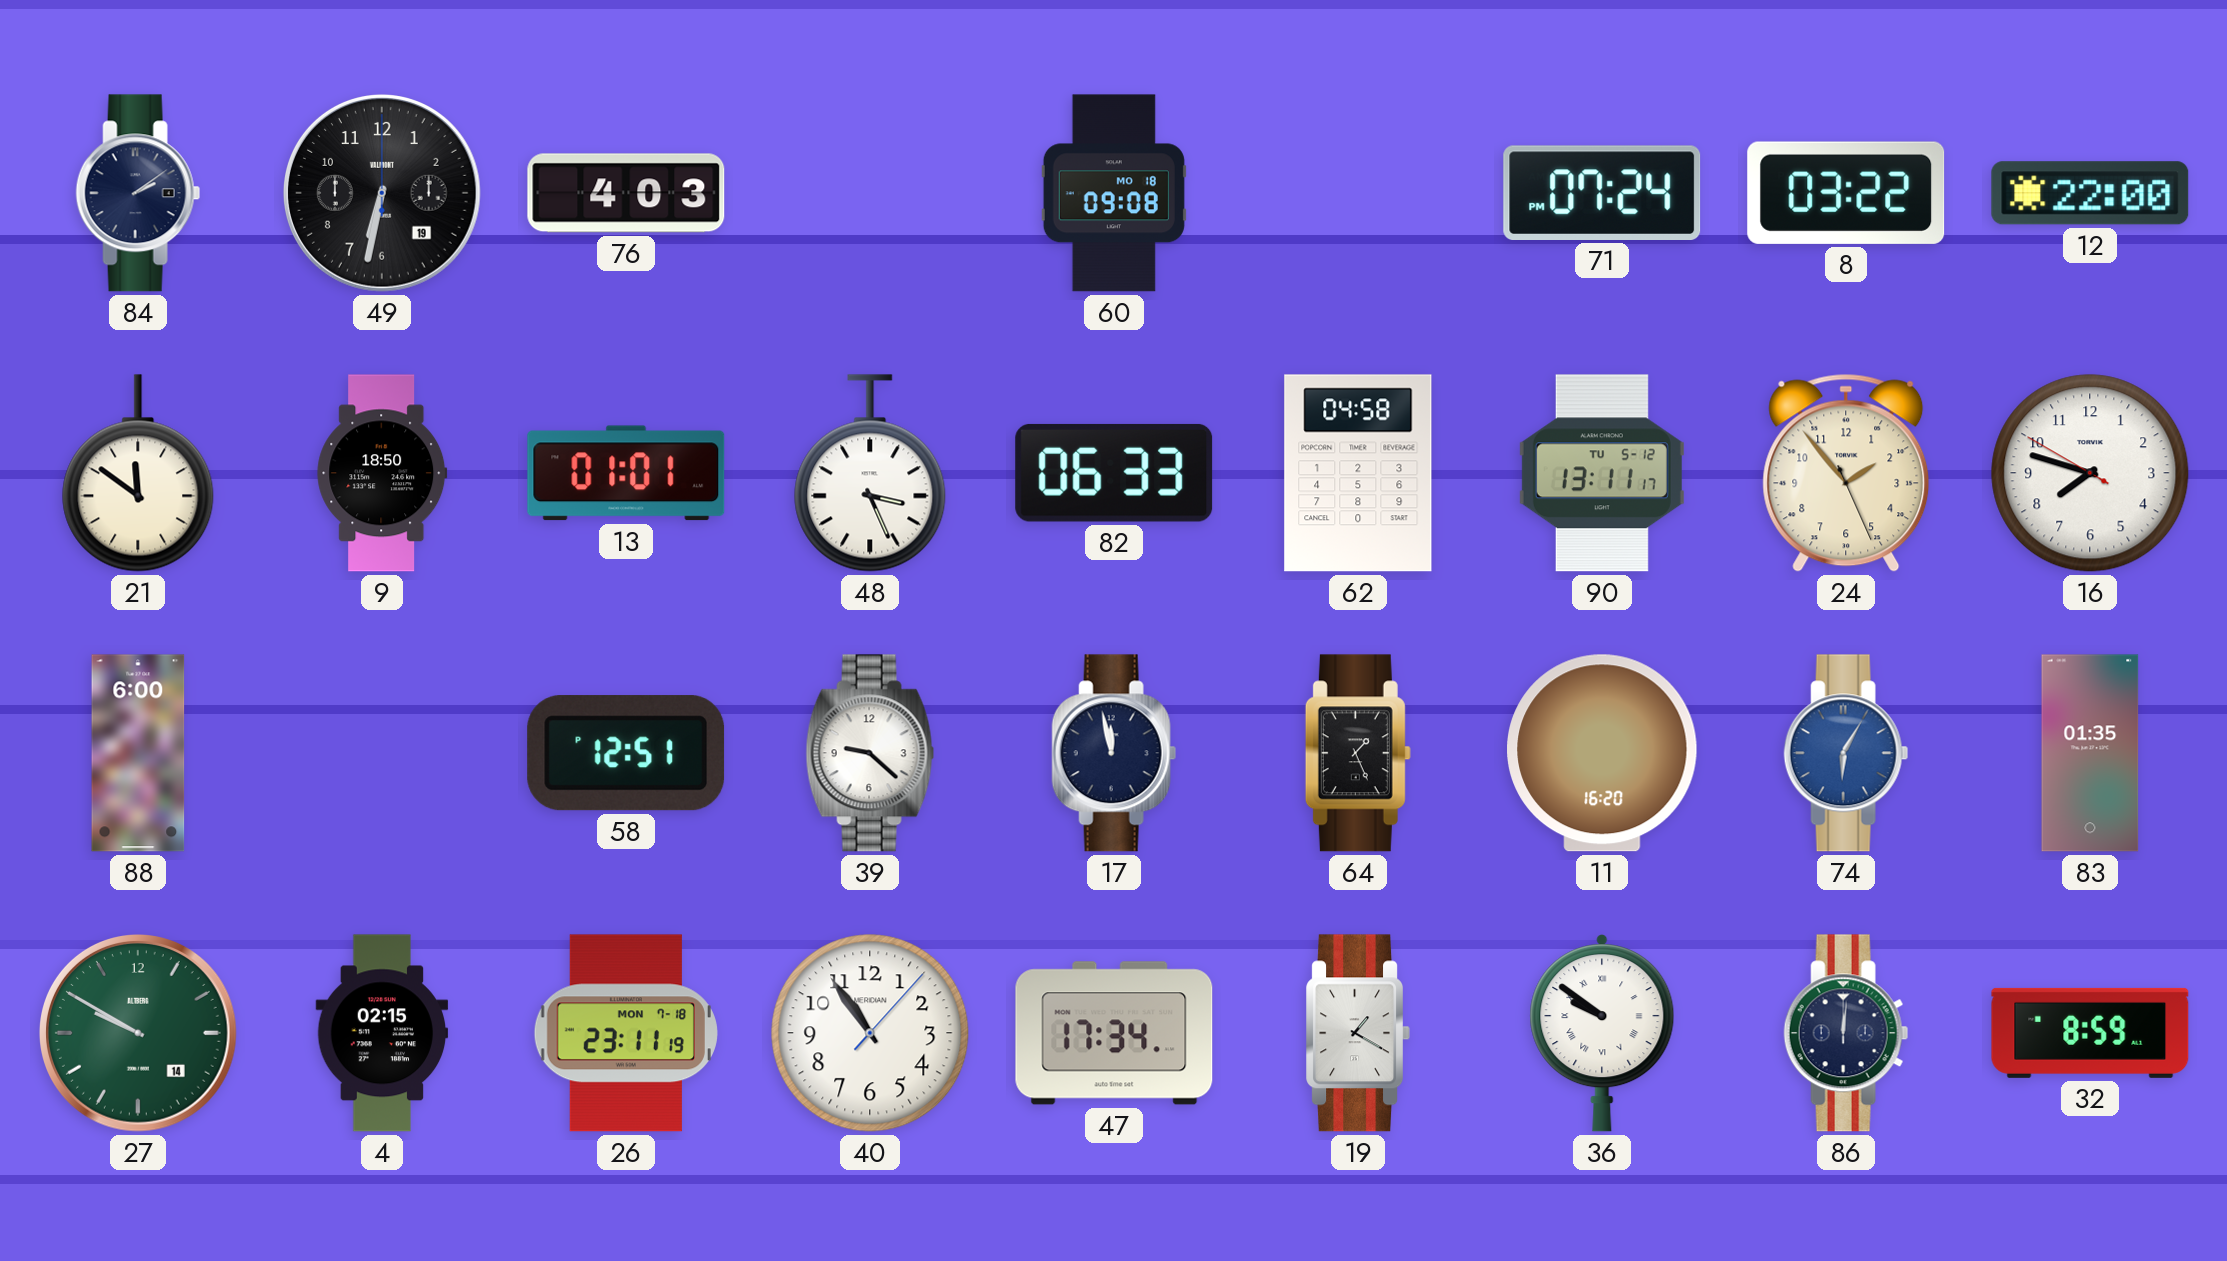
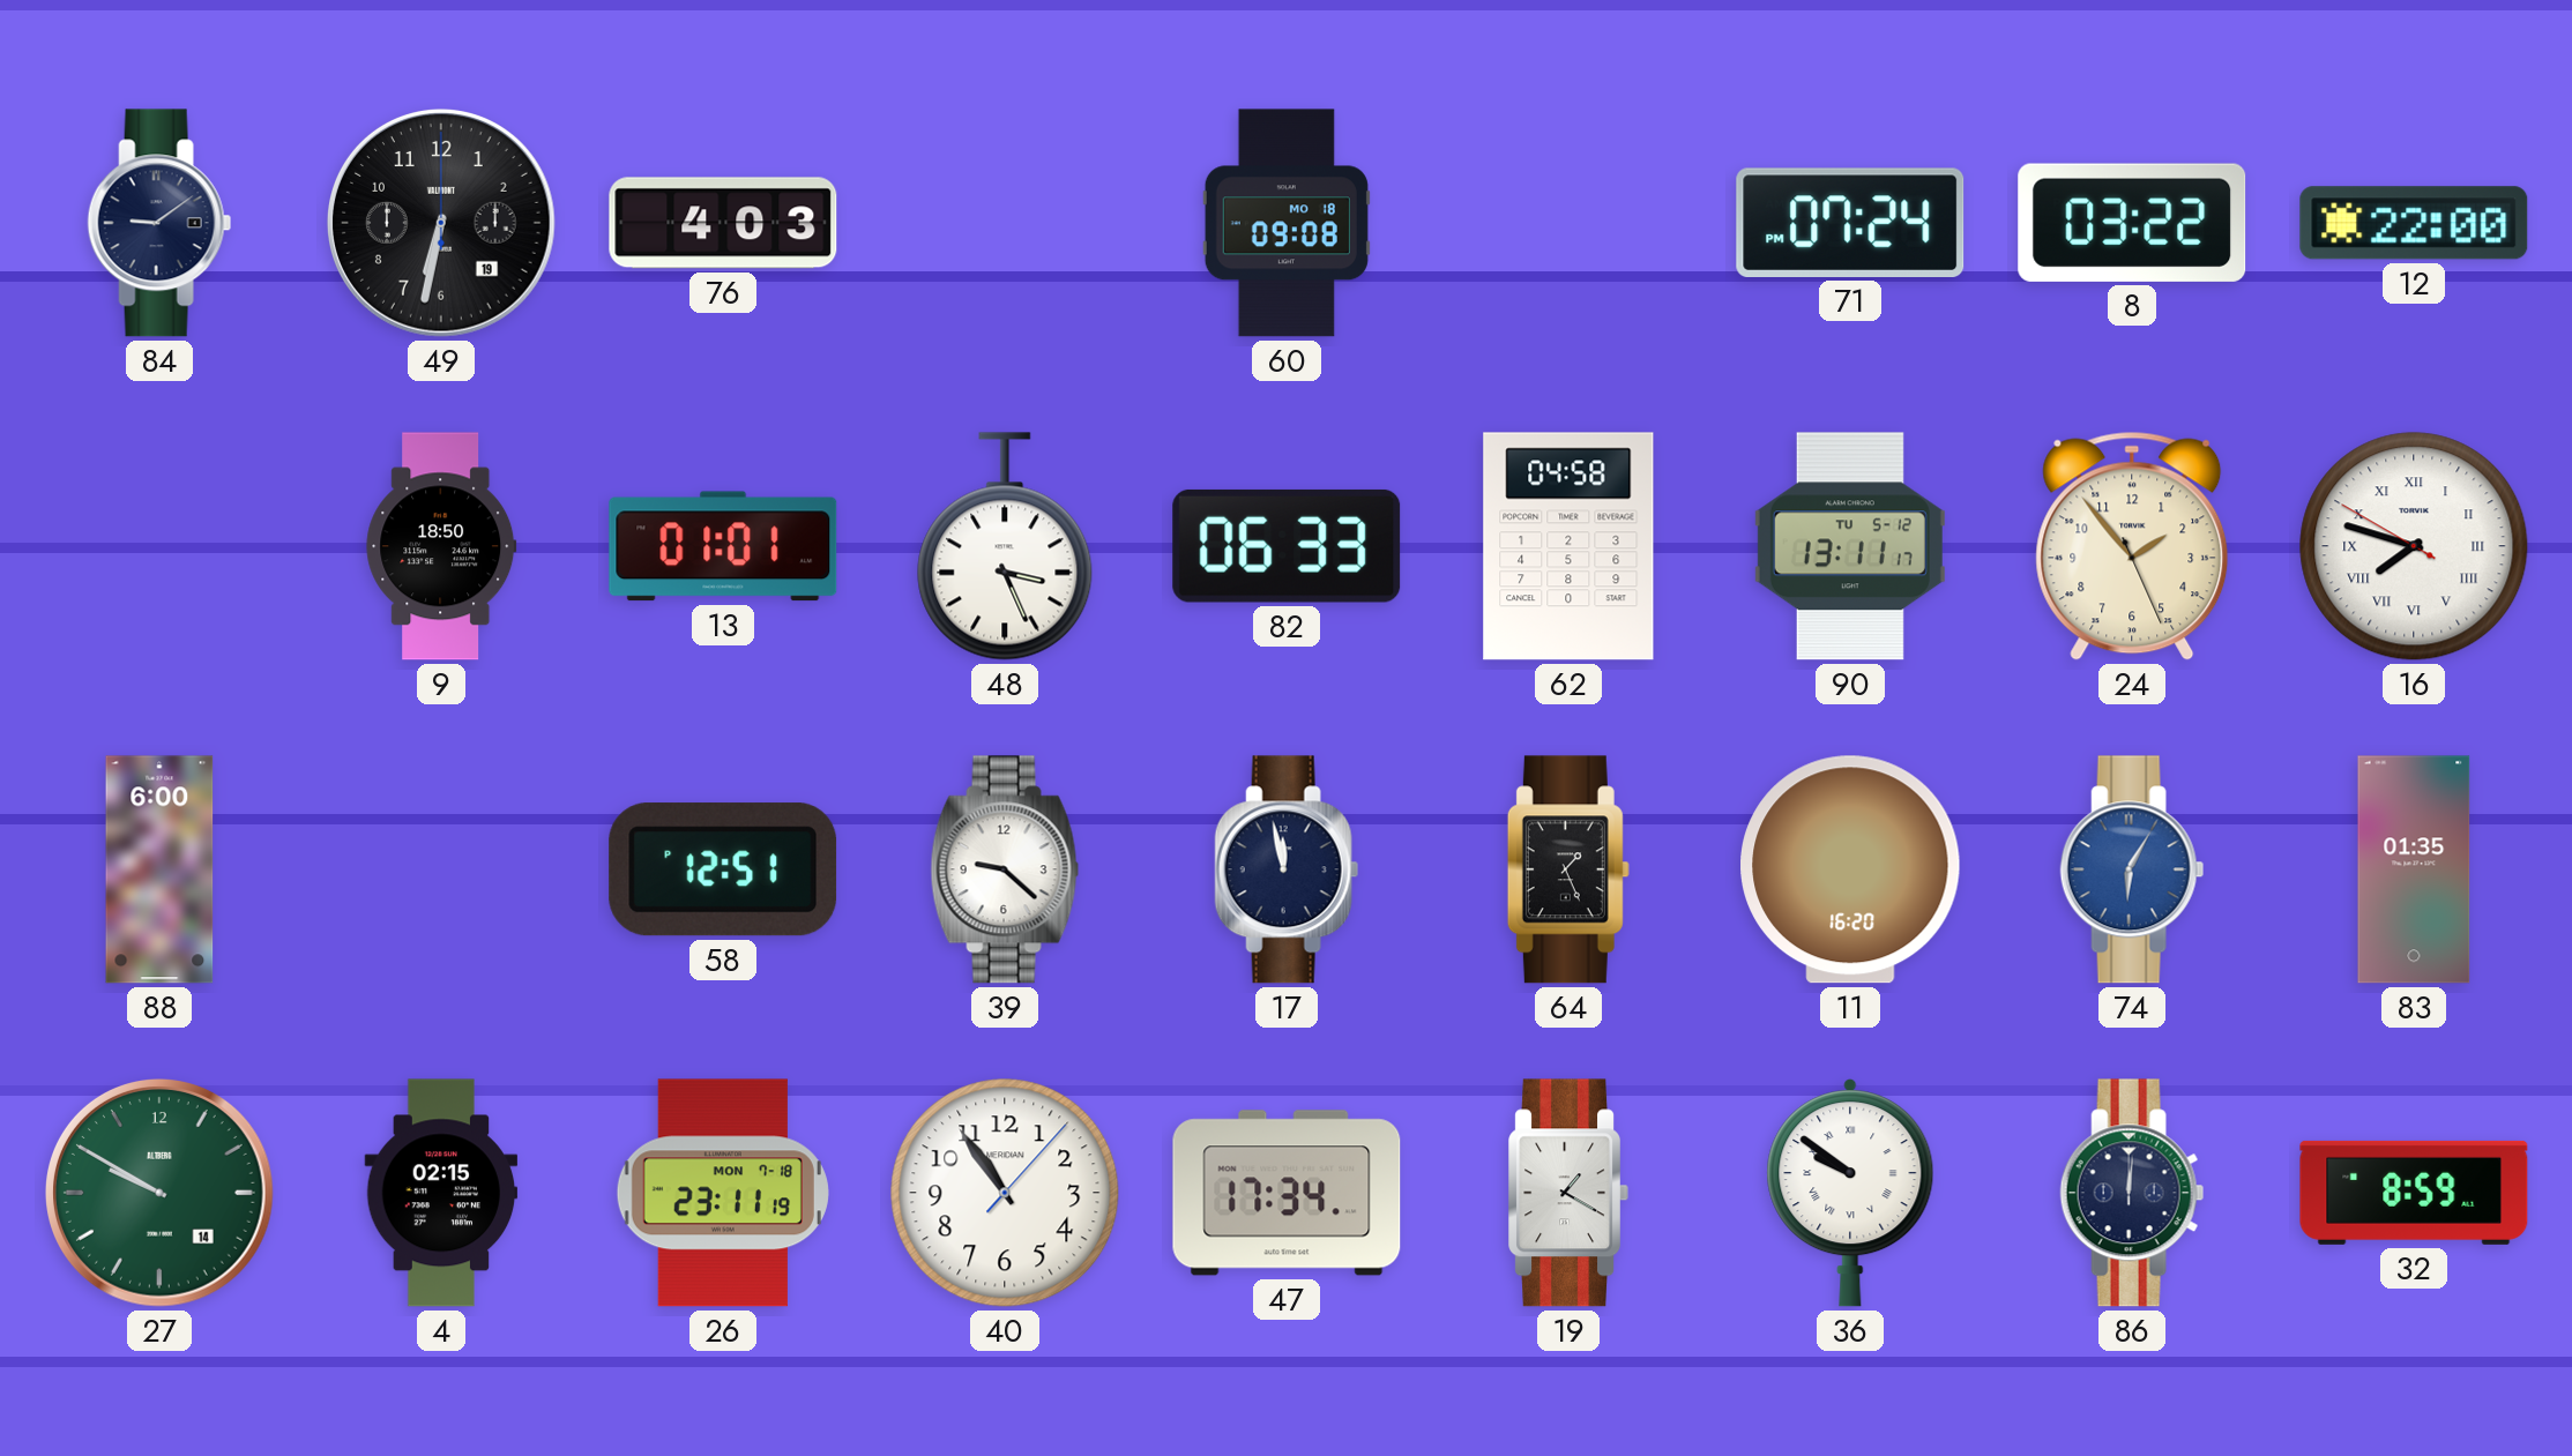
84: 2:09 -> 9:09
21: 11:51 -> none
16 numerals: Arabic -> Roman
